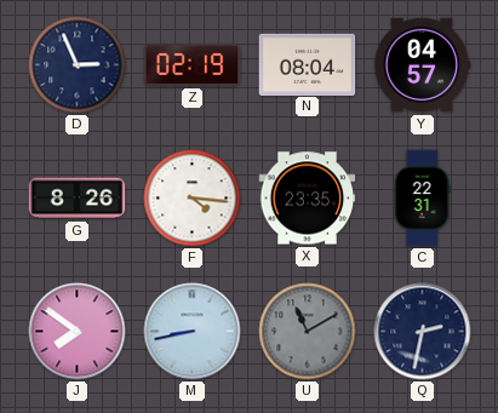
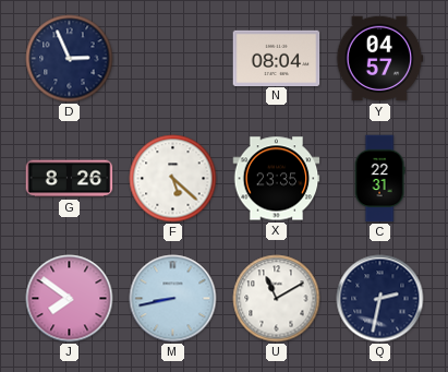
Z: 02:19 -> none
F: 4:16 -> 5:22
U dial: grey -> white
